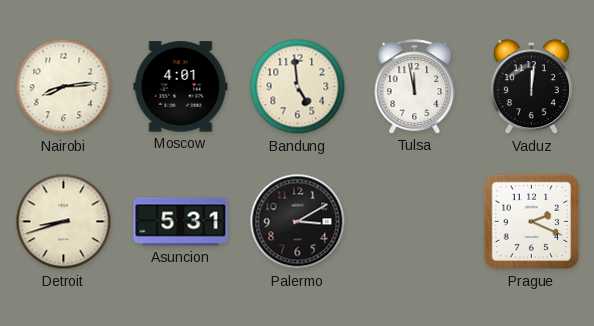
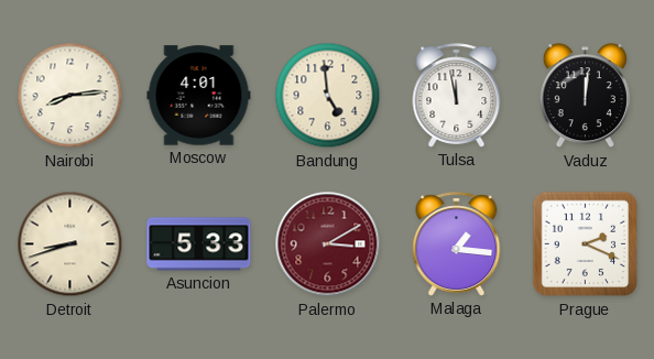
Asuncion: 5:31 -> 5:33
Palermo dial: black -> burgundy
Malaga: none -> 1:16
